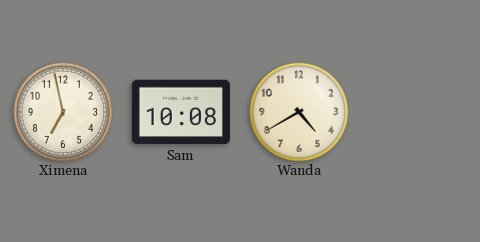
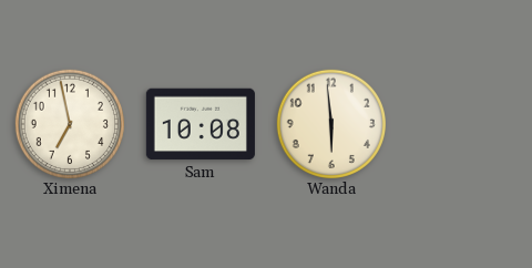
Wanda: 4:40 -> 5:59
